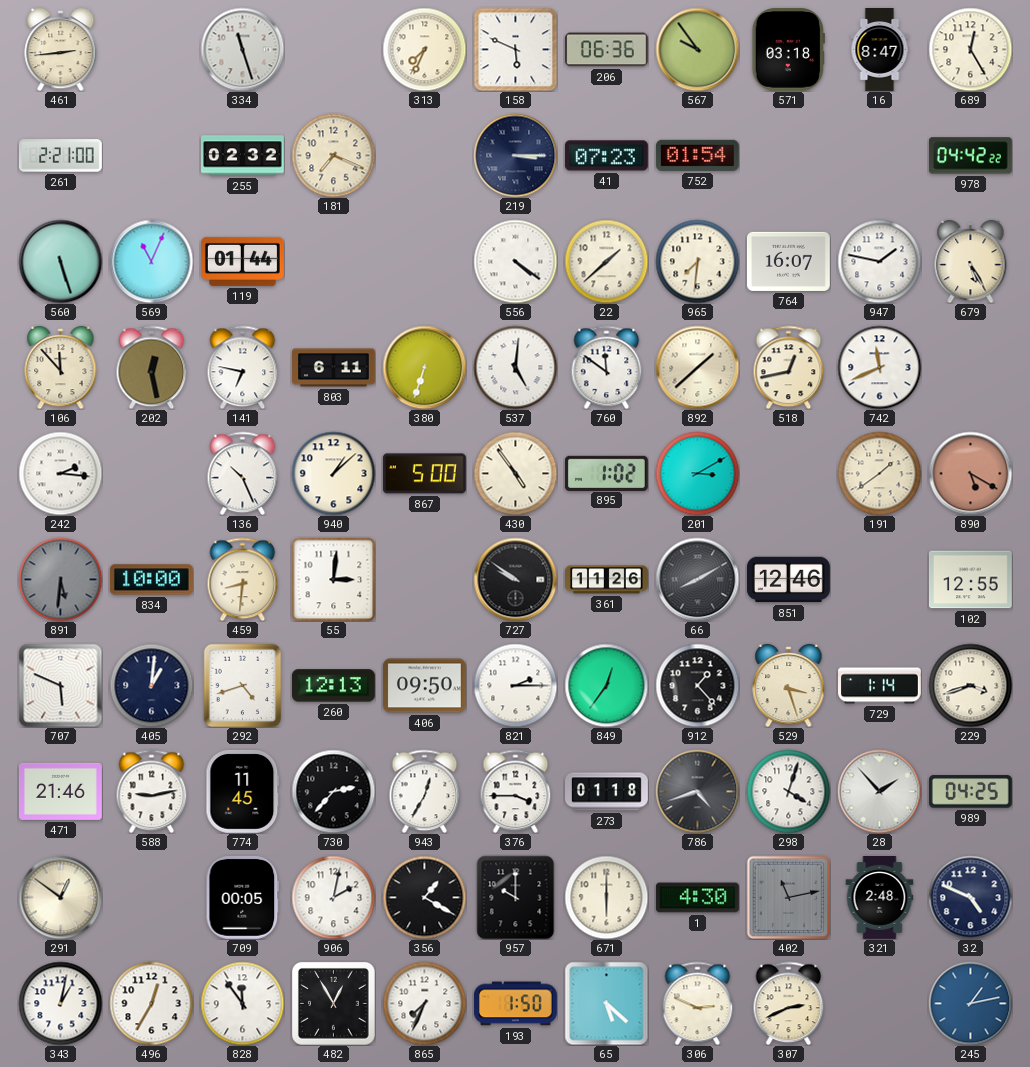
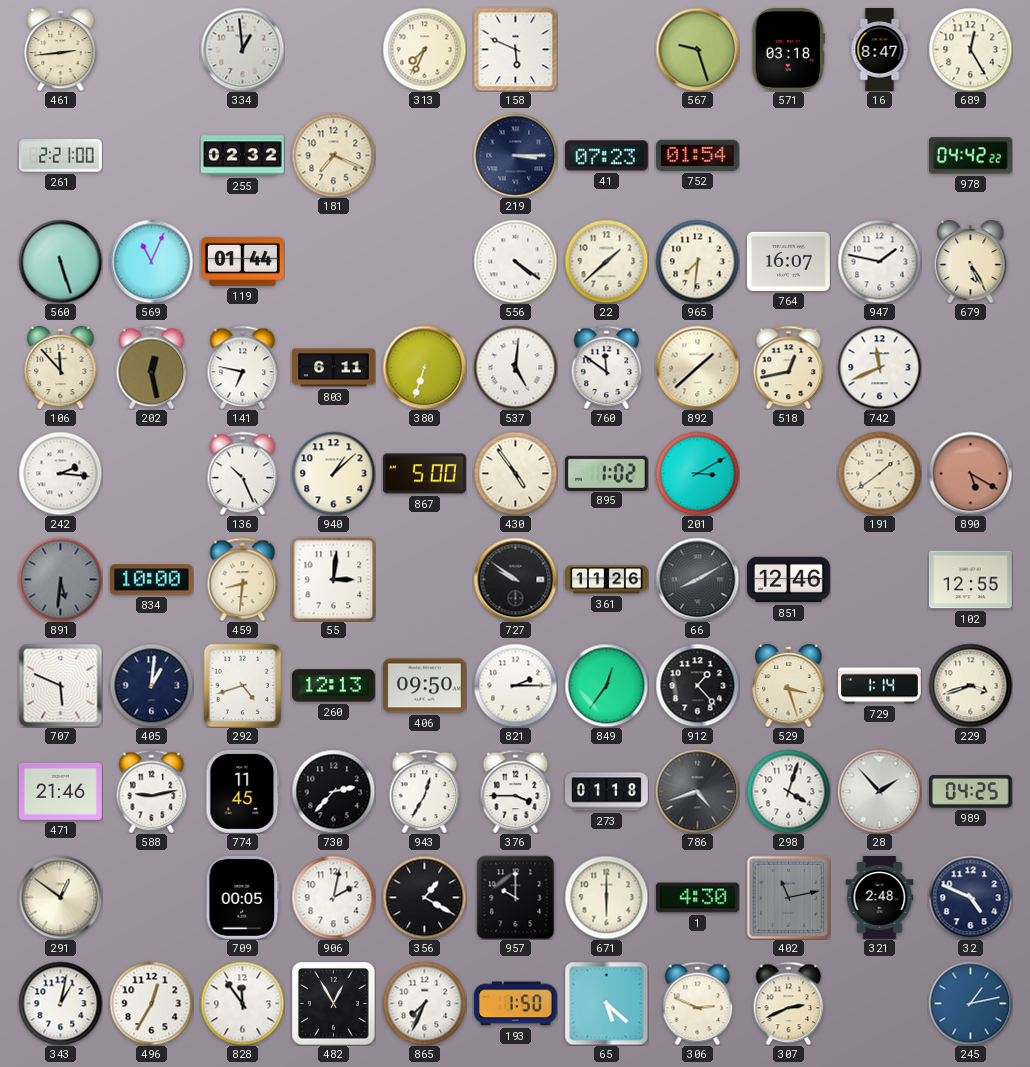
334: 11:27 -> 12:59
206: 06:36 -> none
567: 9:54 -> 9:27
